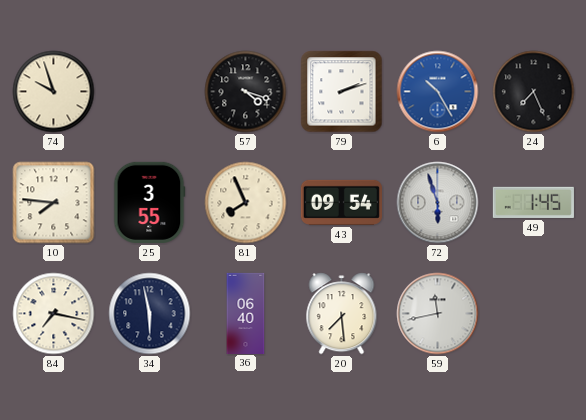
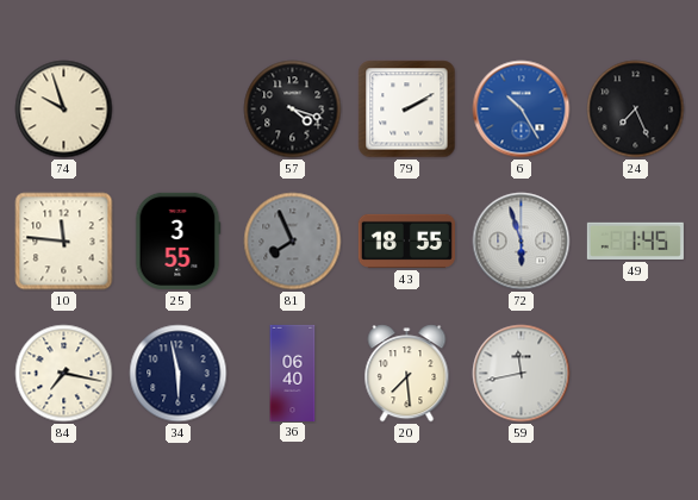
79: 2:12 -> 2:10
10: 7:46 -> 11:46
81 dial: cream -> grey
43: 09:54 -> 18:55
